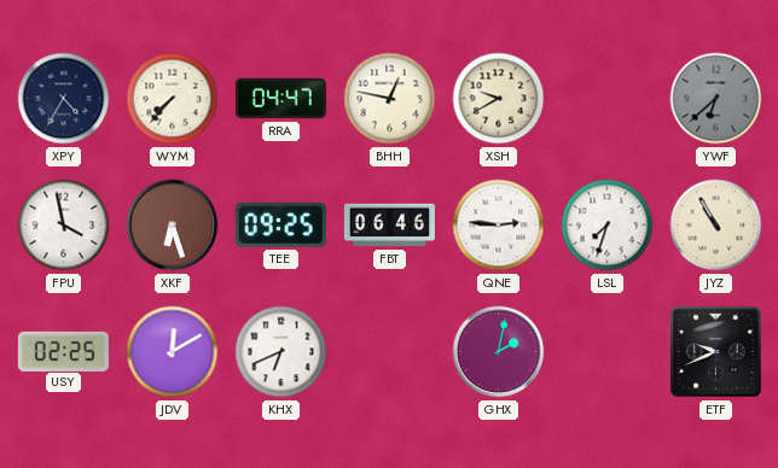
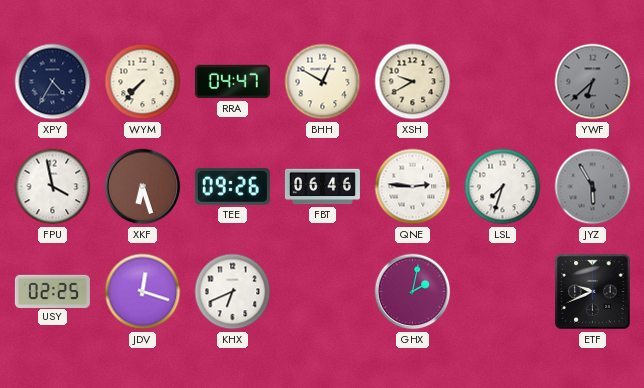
BHH: 12:47 -> 12:50
TEE: 09:25 -> 09:26
JYZ: 10:55 -> 5:55
JYZ dial: cream -> grey
JDV: 12:10 -> 12:18
